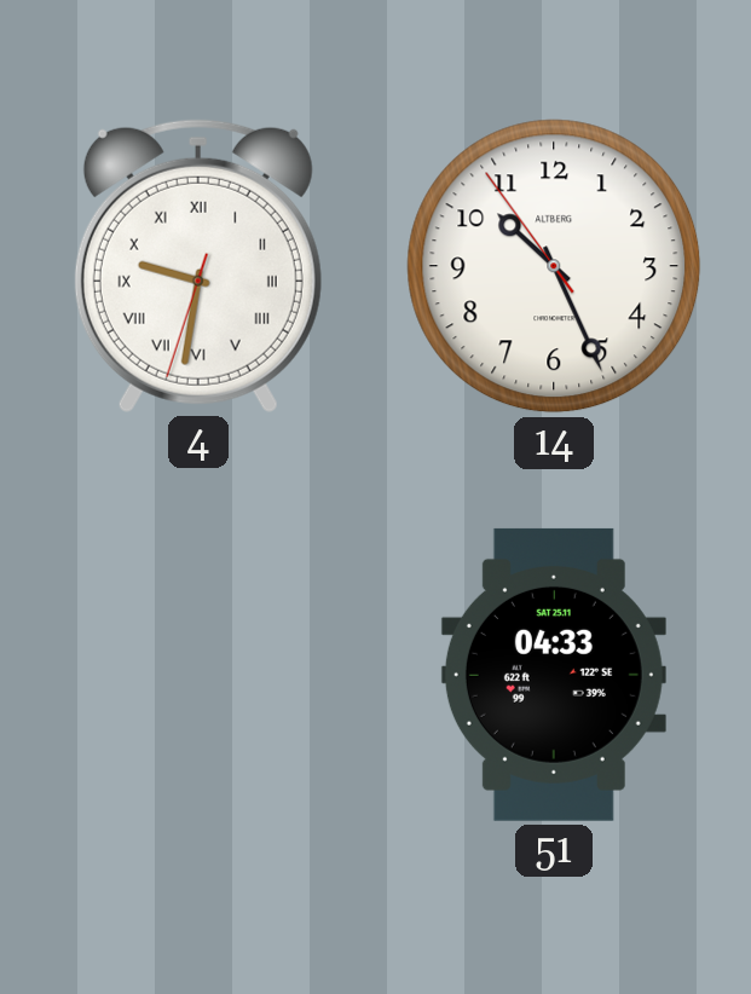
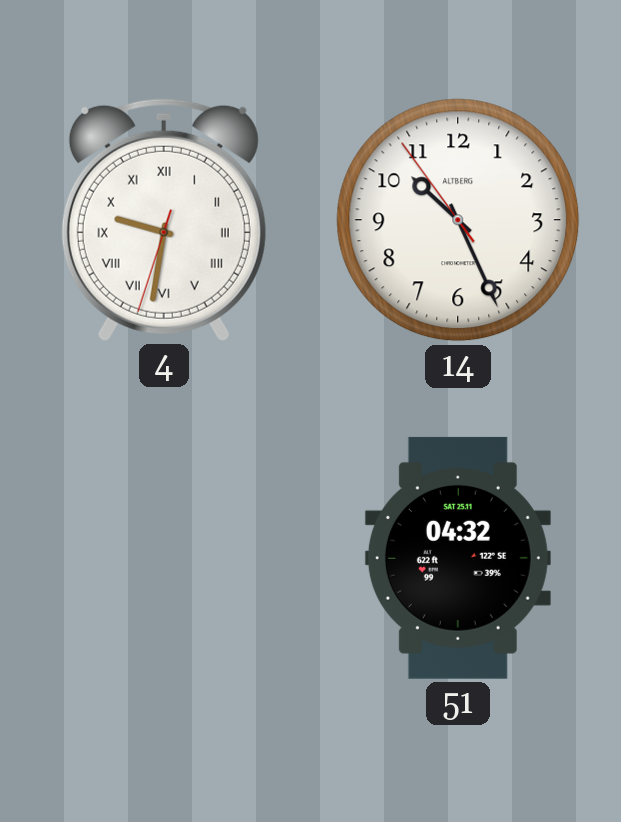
51: 04:33 -> 04:32
